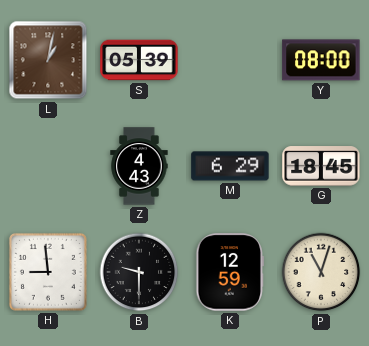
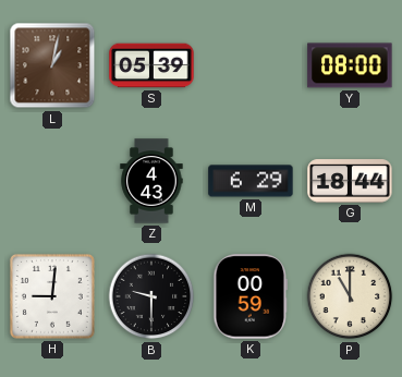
G: 18:45 -> 18:44
H: 8:59 -> 9:01
K: 12:59 -> 00:59
P: 11:03 -> 11:00
